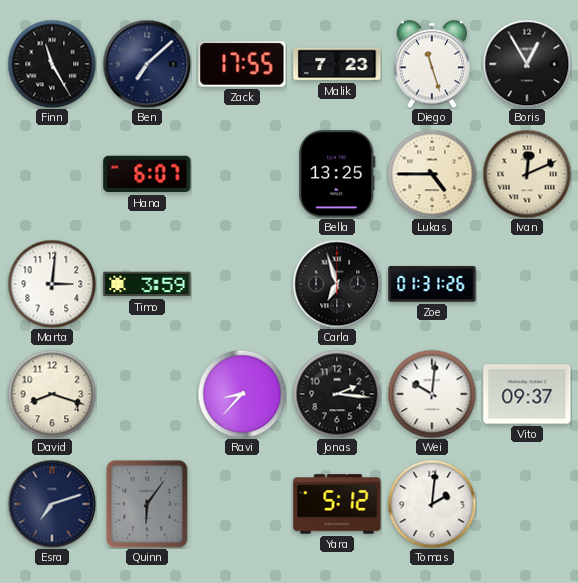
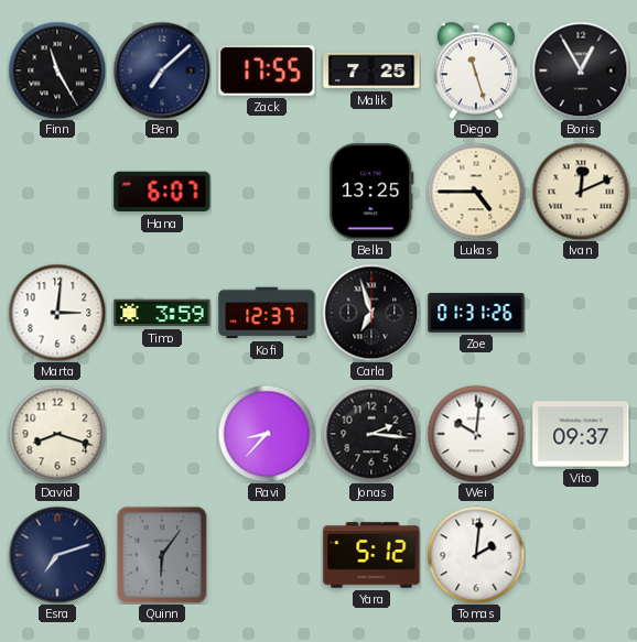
Malik: 7:23 -> 7:25
Kofi: none -> 12:37
